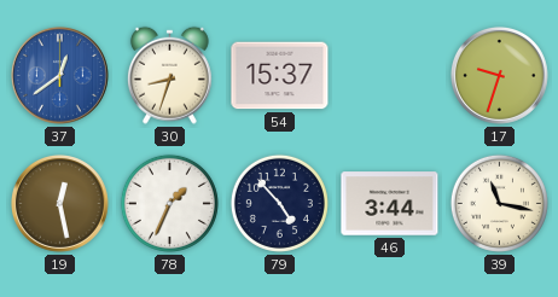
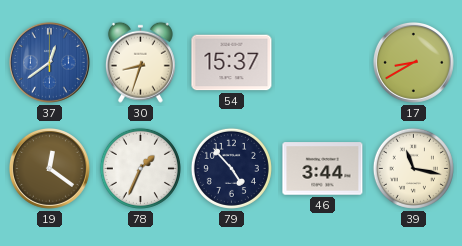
17: 9:33 -> 8:40
19: 12:28 -> 12:21
